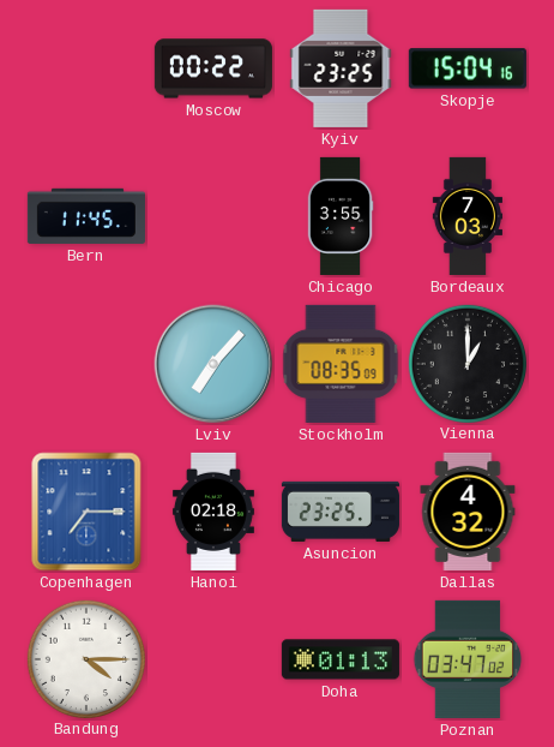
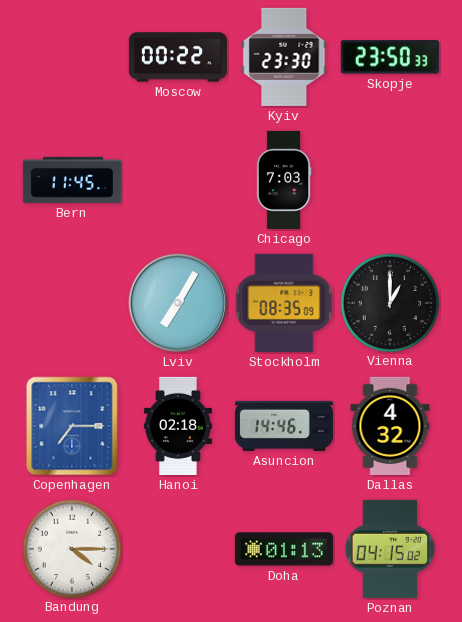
Kyiv: 23:25 -> 23:30
Skopje: 15:04 -> 23:50
Chicago: 3:55 -> 7:03
Bordeaux: 7:03 -> none
Lviv: 7:07 -> 7:05
Asuncion: 23:25 -> 14:46
Poznan: 03:47 -> 04:15
